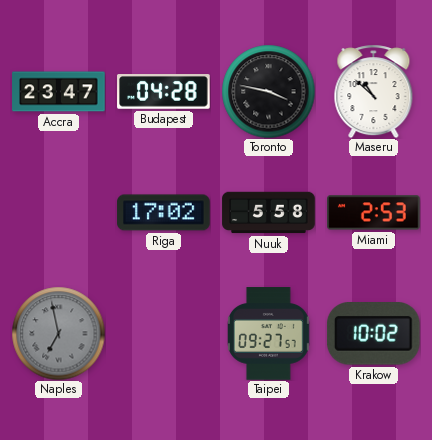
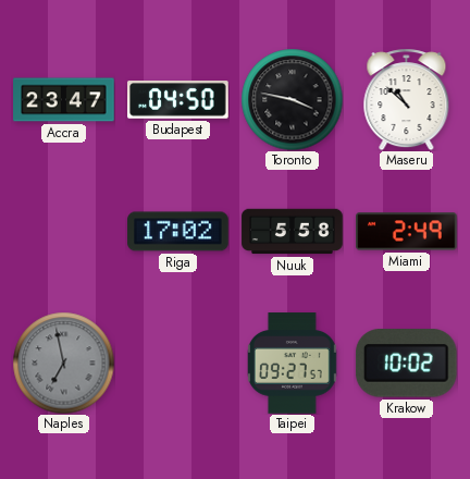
Budapest: 04:28 -> 04:50
Miami: 2:53 -> 2:49
